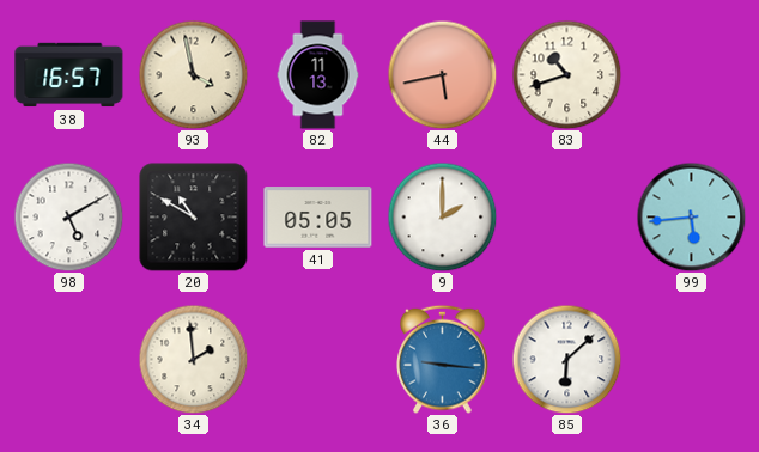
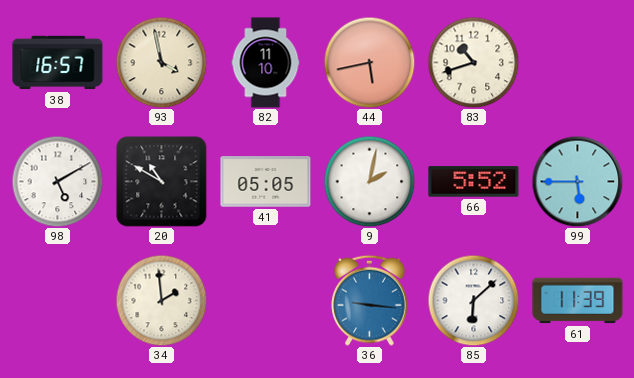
82: 11:13 -> 11:10
9: 2:00 -> 2:02
66: none -> 5:52
99: 5:44 -> 5:45
61: none -> 11:39
